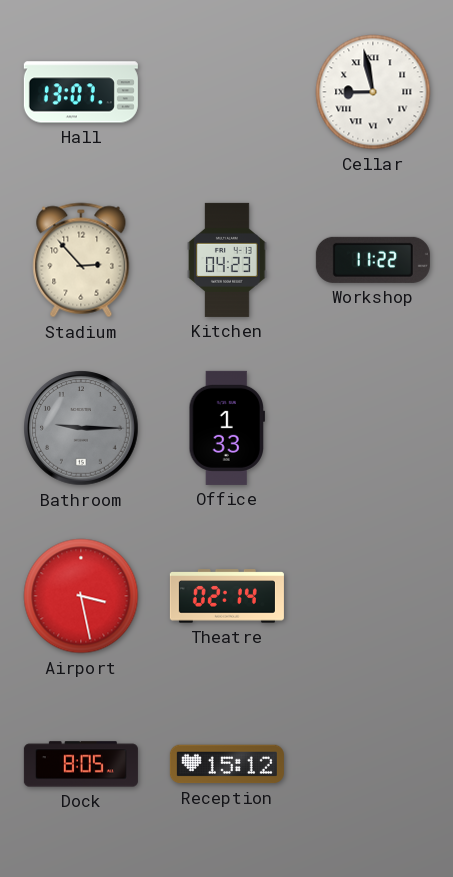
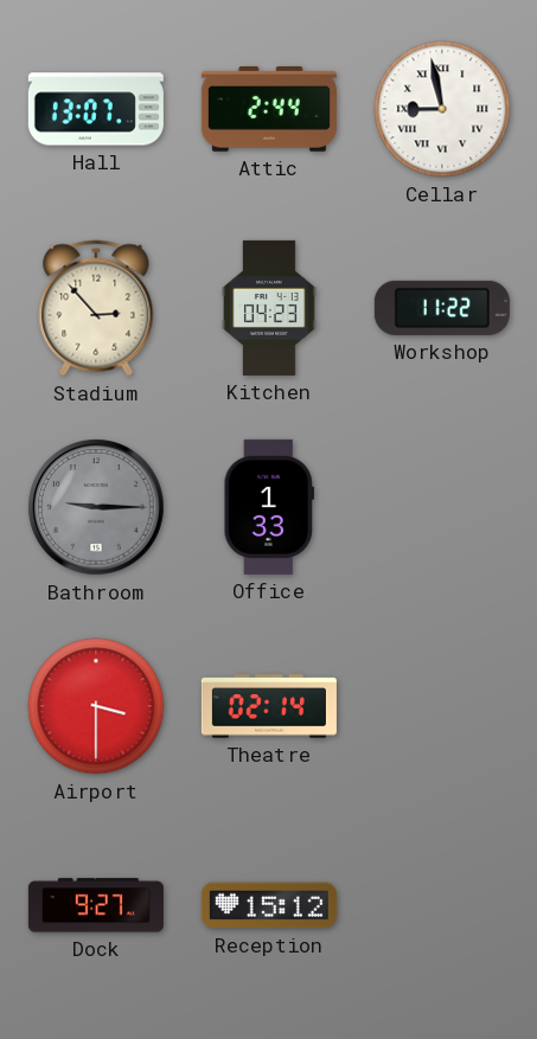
Attic: none -> 2:44
Airport: 3:28 -> 3:30
Dock: 8:05 -> 9:27
